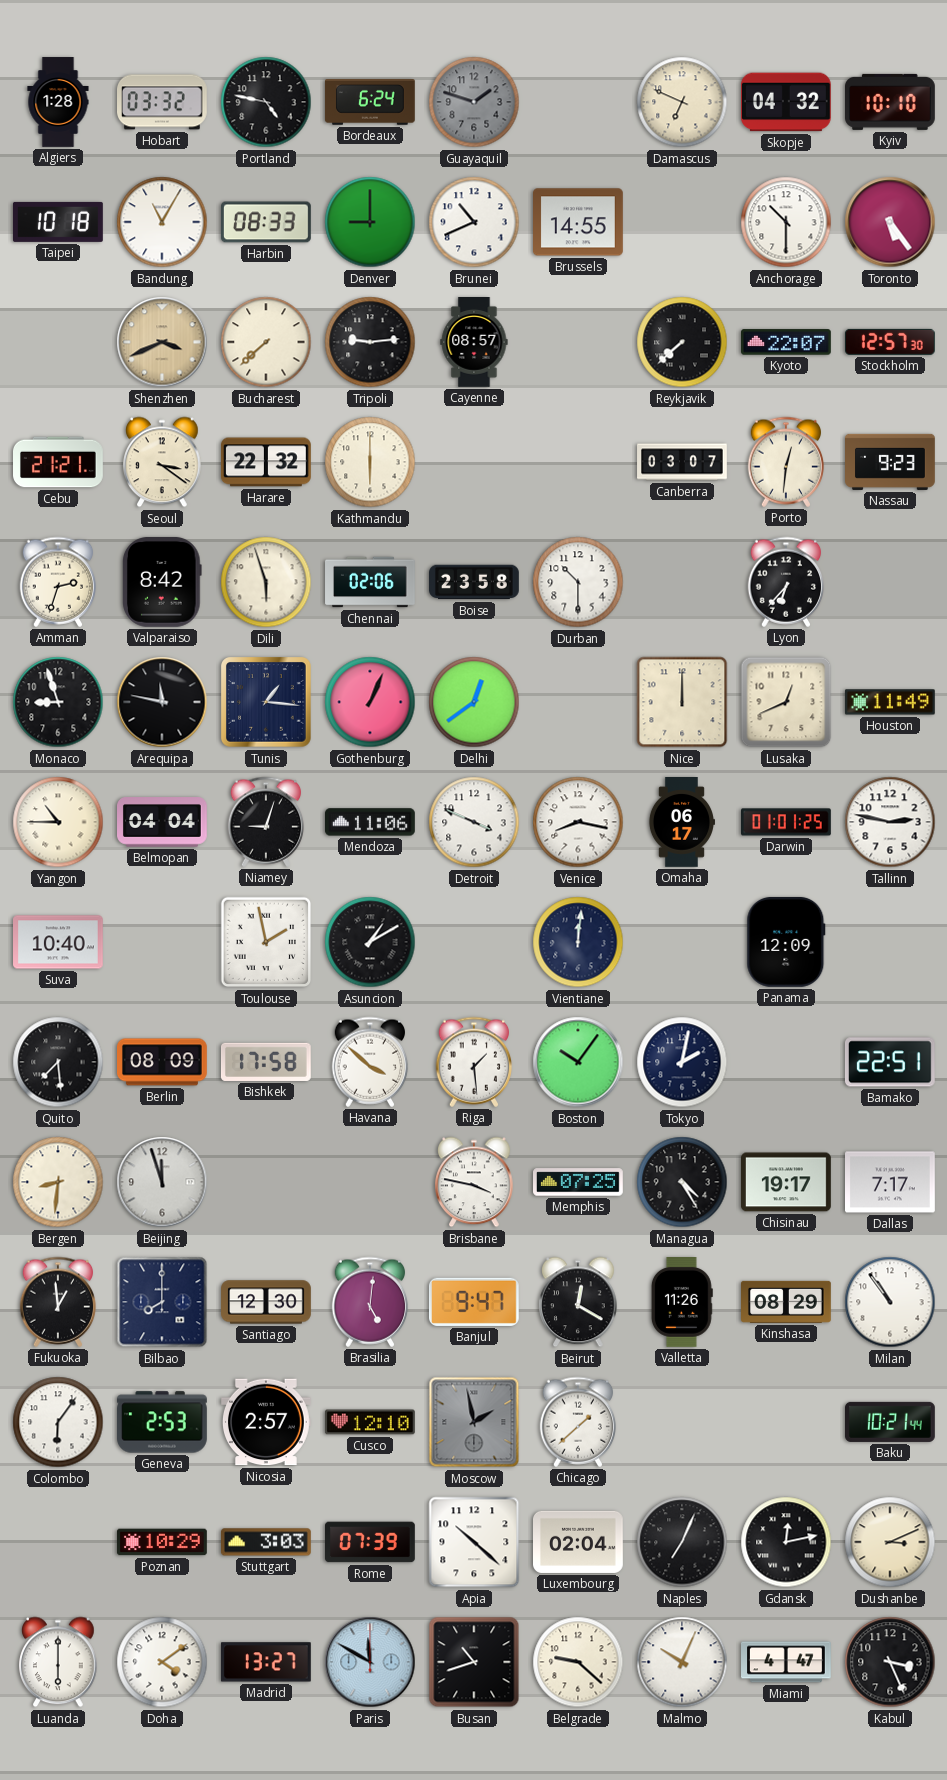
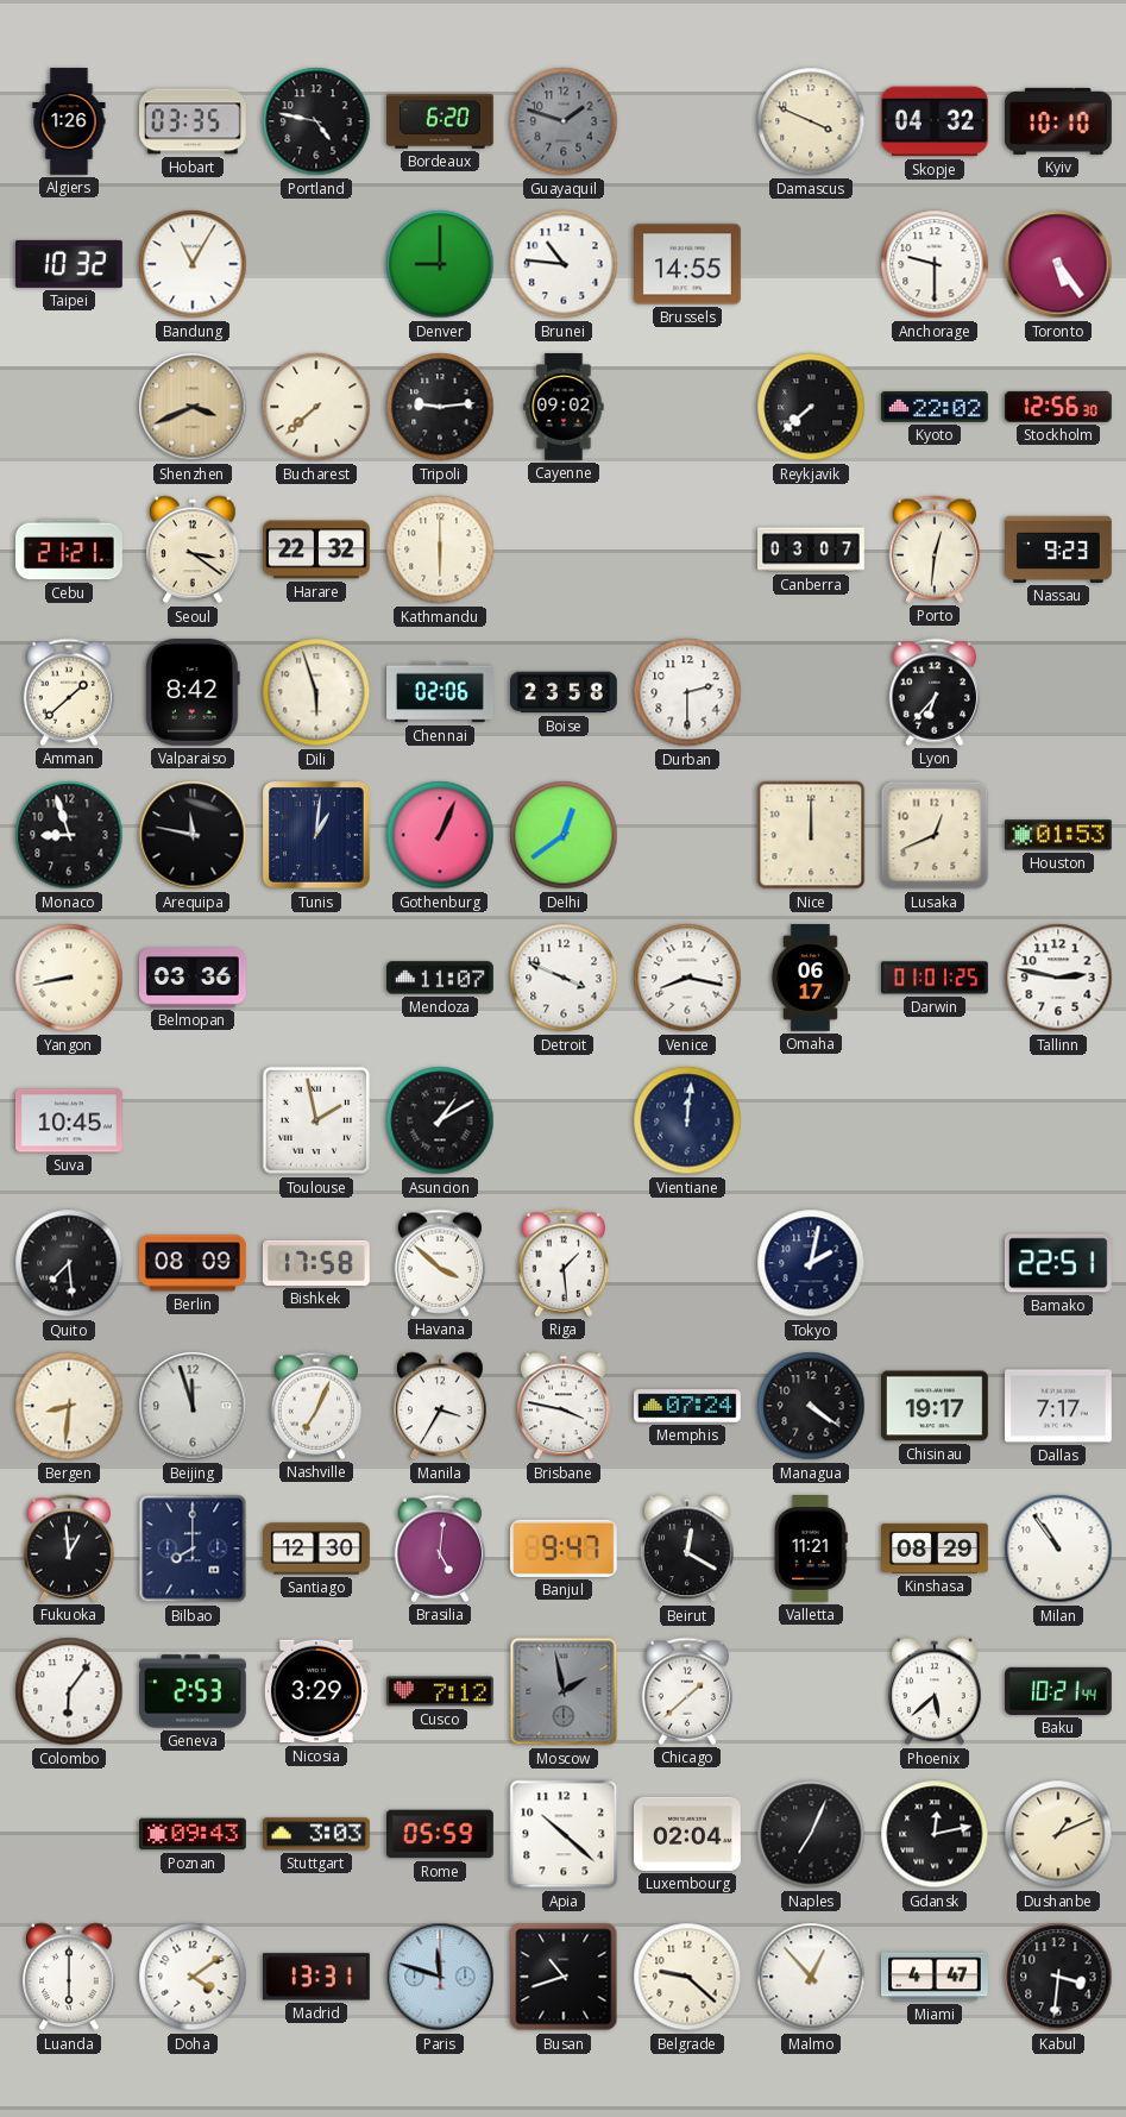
Algiers: 1:28 -> 1:26
Hobart: 03:32 -> 03:35
Bordeaux: 6:24 -> 6:20
Damascus: 6:49 -> 3:49
Taipei: 10:18 -> 10:32
Harbin: 08:33 -> none
Brunei: 10:41 -> 10:46
Anchorage: 10:30 -> 9:30
Cayenne: 08:57 -> 09:02
Kyoto: 22:07 -> 22:02
Stockholm: 12:57 -> 12:56
Amman: 2:33 -> 1:38
Durban: 10:30 -> 2:30
Tunis: 1:16 -> 1:01
Houston: 11:49 -> 01:53
Yangon: 10:45 -> 8:43
Belmopan: 04:04 -> 03:36
Niamey: 9:03 -> none
Mendoza: 11:06 -> 11:07
Suva: 10:40 -> 10:45
Panama: 12:09 -> none
Boston: 10:06 -> none
Nashville: none -> 7:04
Manila: none -> 3:35
Memphis: 07:25 -> 07:24
Managua: 4:25 -> 4:21
Valletta: 11:26 -> 11:21
Nicosia: 2:57 -> 3:29
Cusco: 12:10 -> 7:12
Phoenix: none -> 5:38
Poznan: 10:29 -> 09:43
Rome: 07:39 -> 05:59
Dushanbe: 3:11 -> 1:11
Madrid: 13:27 -> 13:31
Paris: 11:50 -> 11:48
Malmo: 10:04 -> 12:53
Kabul: 3:26 -> 3:31
